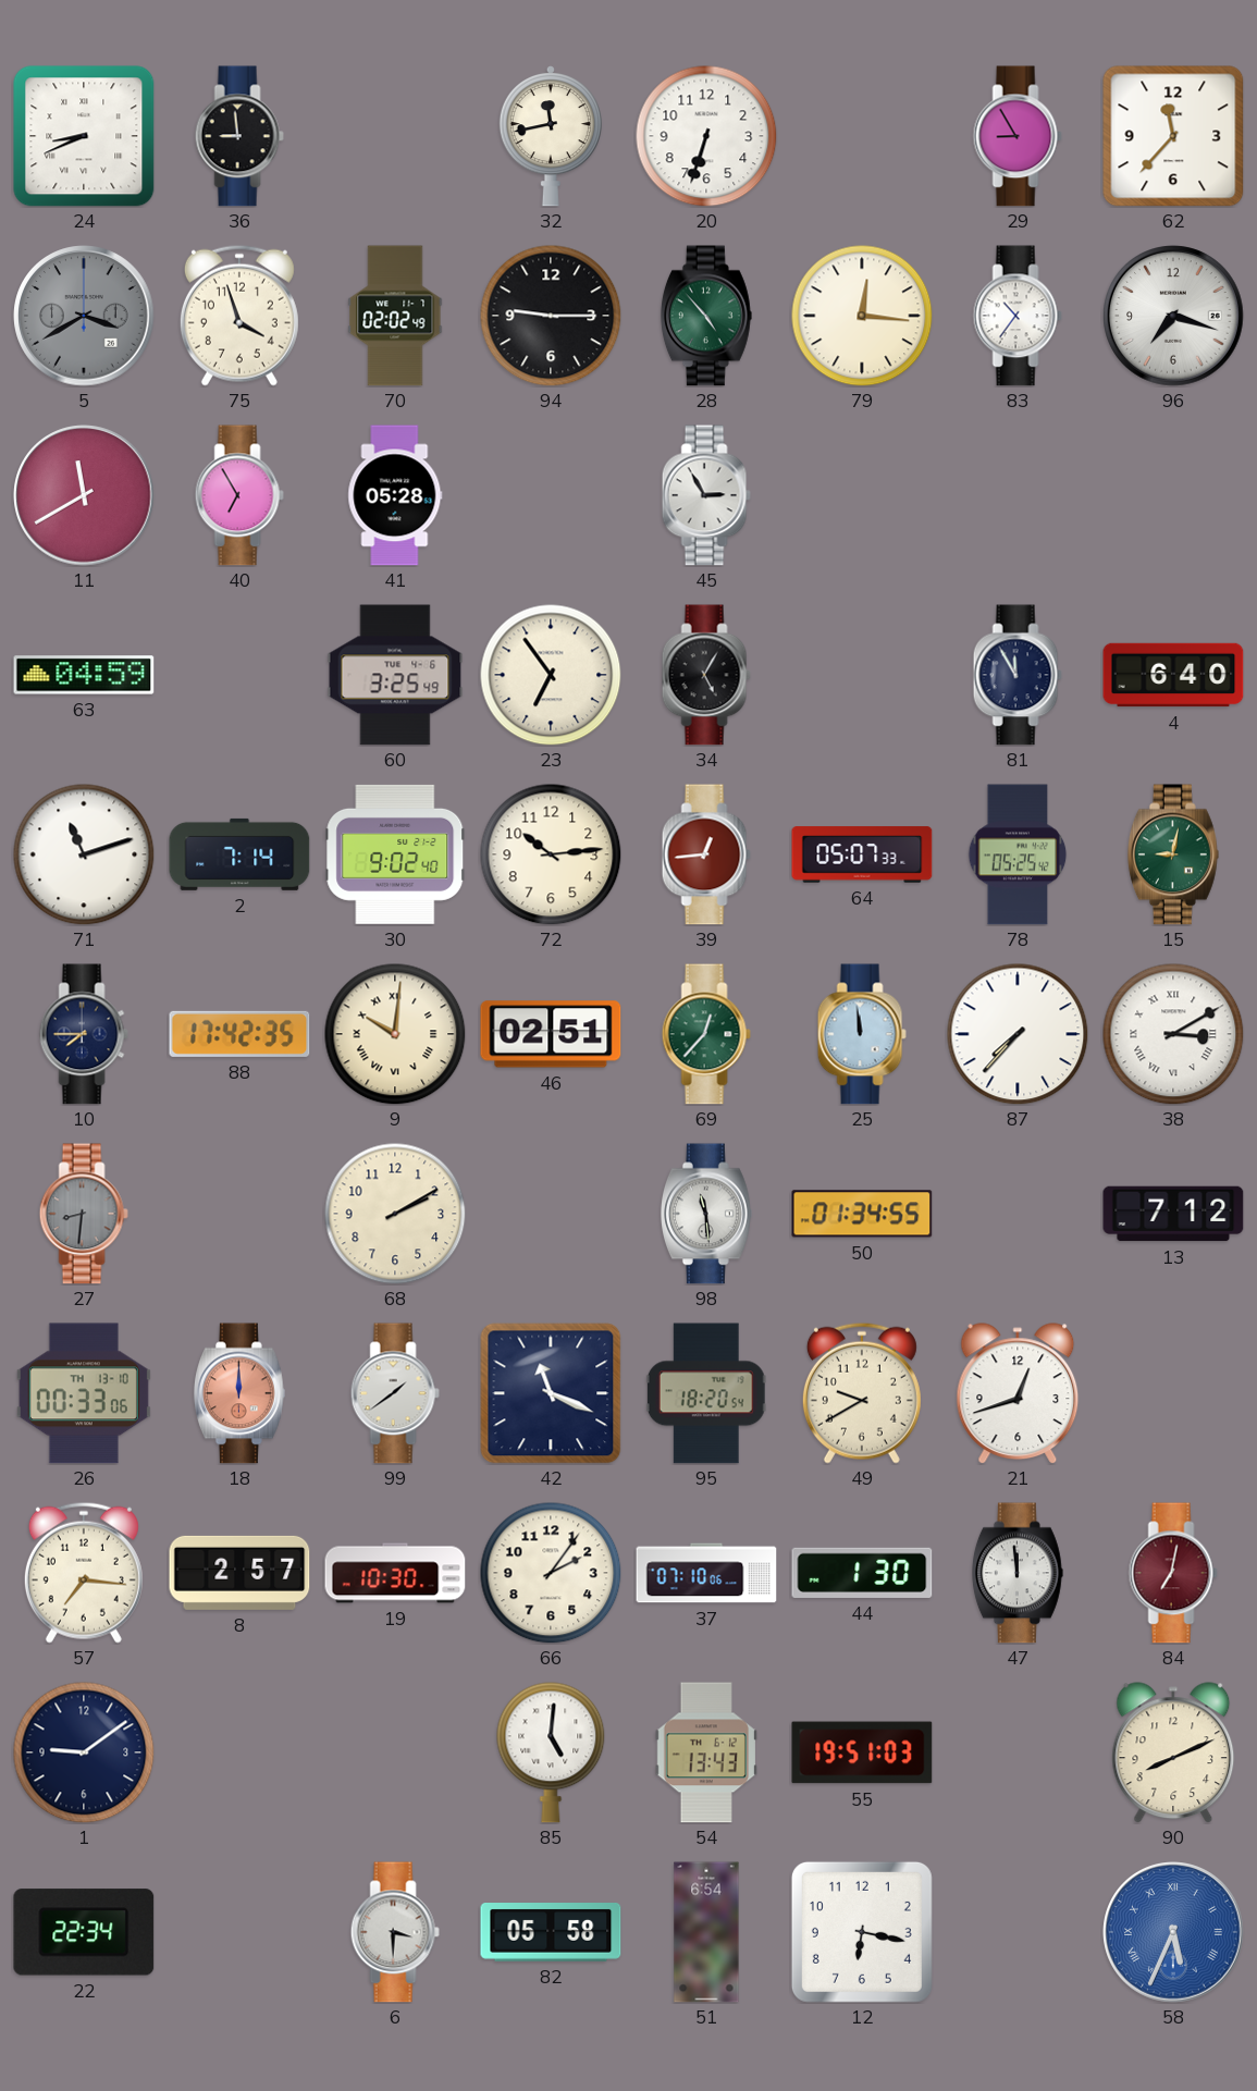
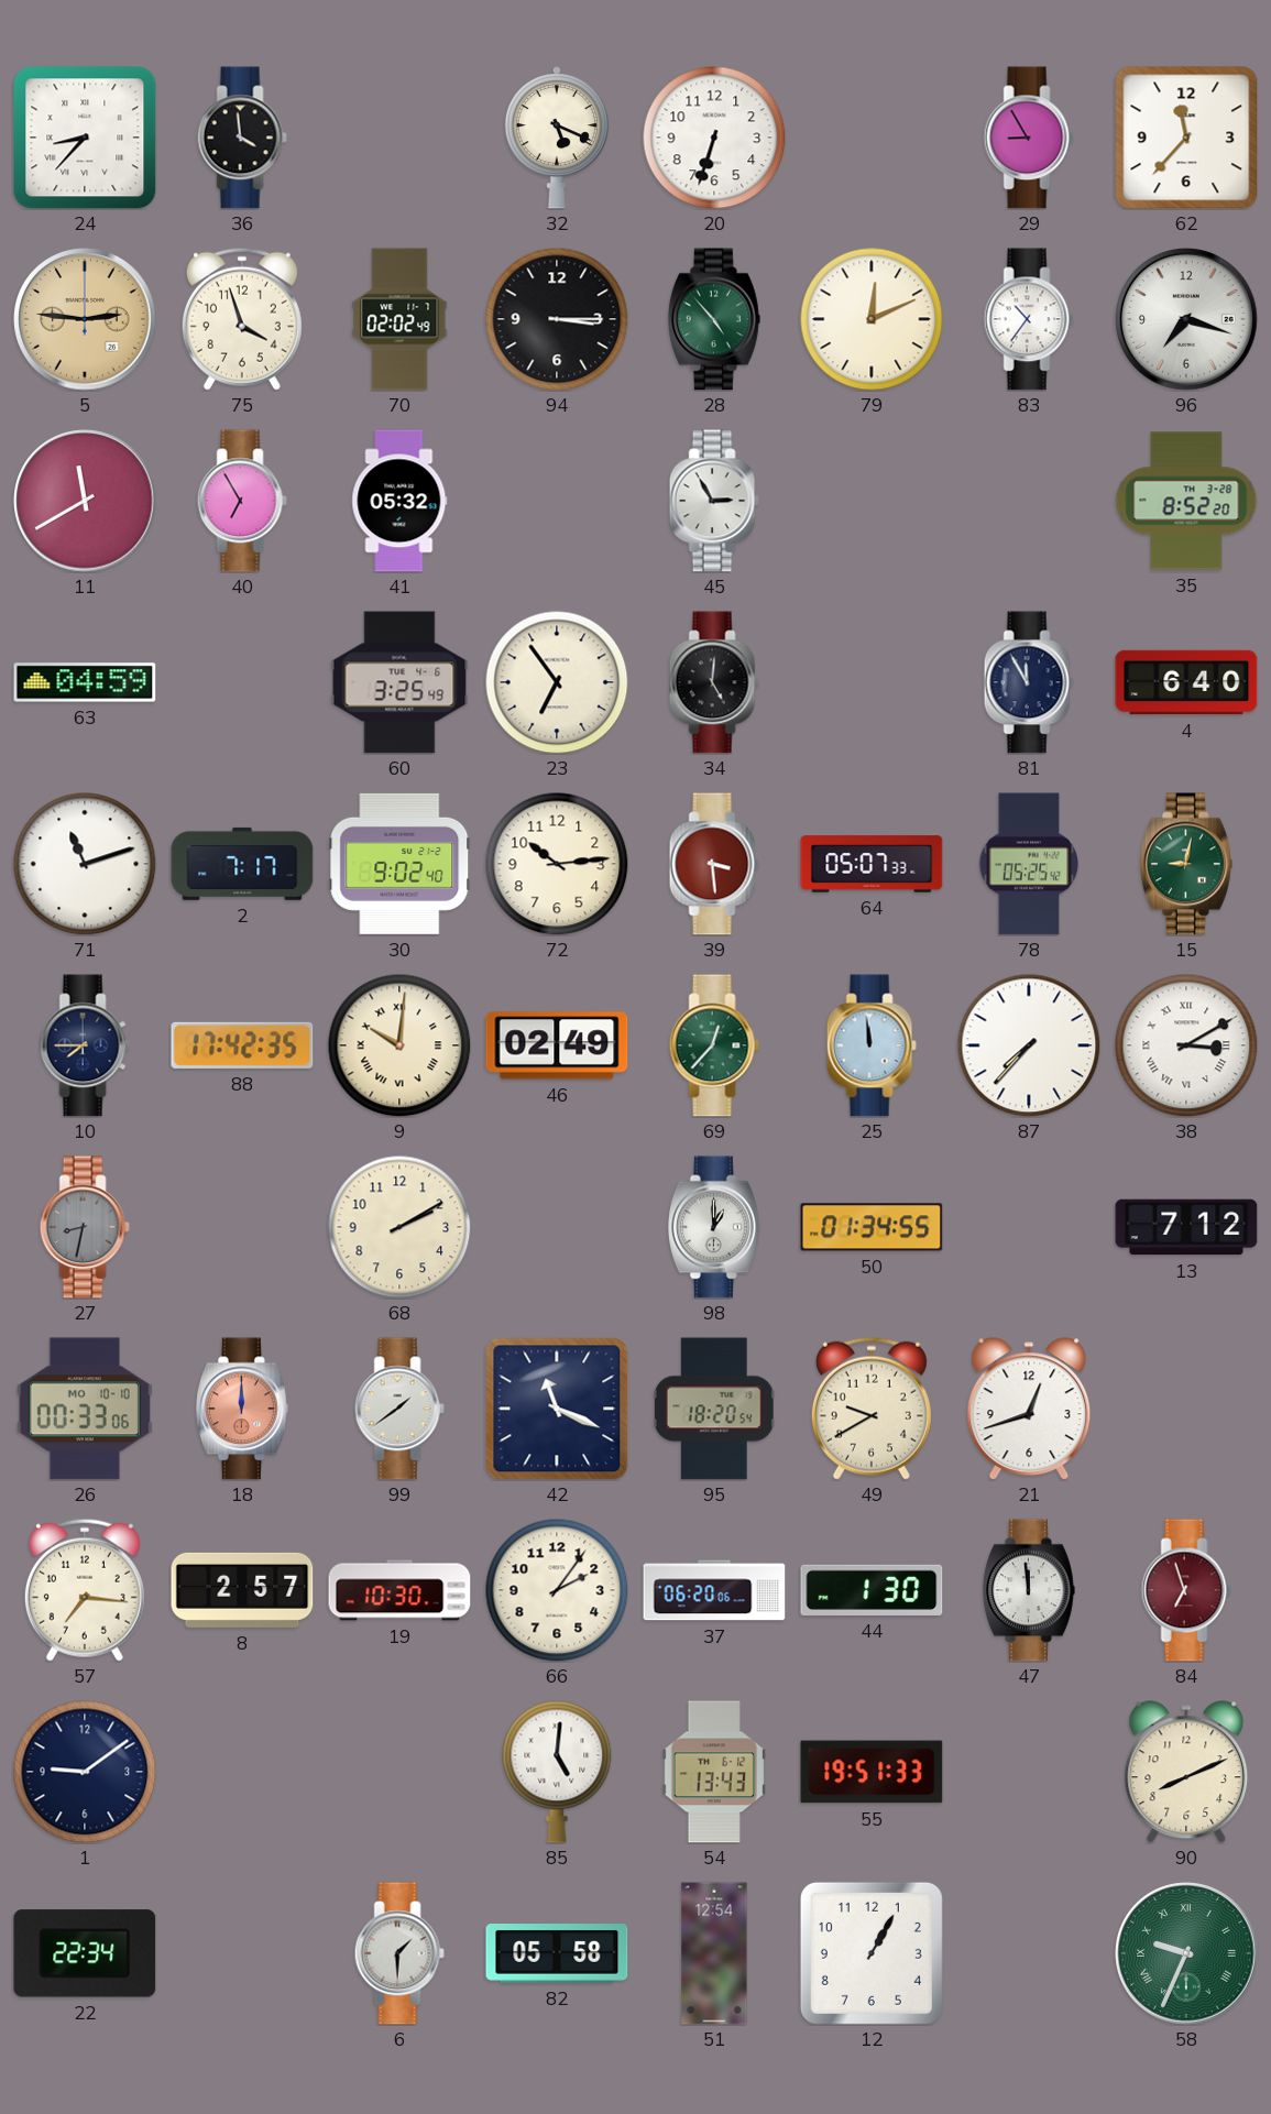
24: 8:41 -> 8:37
36: 8:59 -> 3:59
32: 11:43 -> 5:19
5: 3:40 -> 2:46
5 dial: grey -> champagne
94: 9:15 -> 3:15
79: 12:16 -> 12:11
41: 05:28 -> 05:32
35: none -> 8:52
34: 5:05 -> 5:01
2: 7:14 -> 7:17
39: 12:44 -> 3:29
46: 02:51 -> 02:49
27: 8:31 -> 8:32
98: 11:29 -> 1:00
26 date: TH 13-10 -> MO 10-10
37: 07:10 -> 06:20
84: 7:02 -> 6:57
55: 19:51:03 -> 19:51:33
6: 3:30 -> 1:30
51: 6:54 -> 12:54
12: 6:17 -> 1:05
58: 5:34 -> 9:34
58 dial: blue -> green
